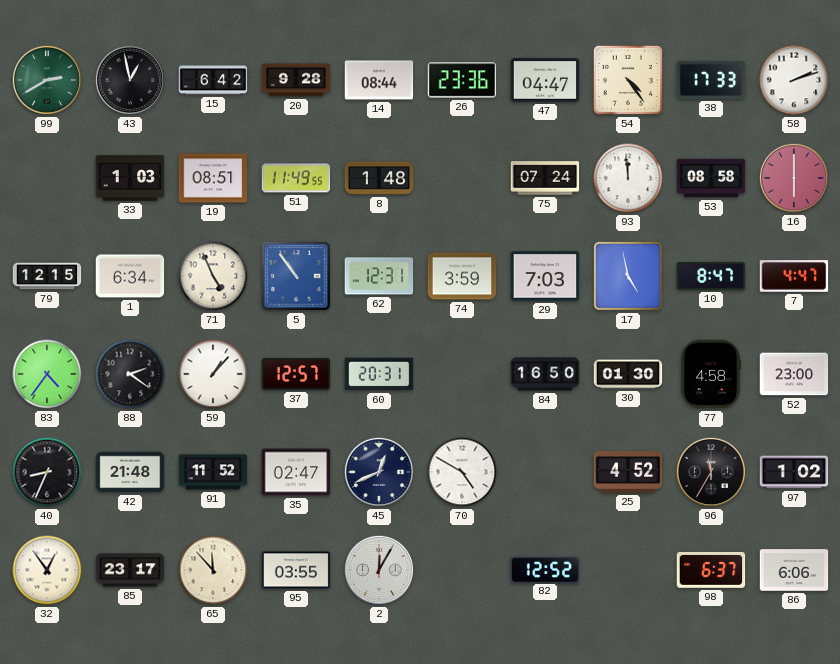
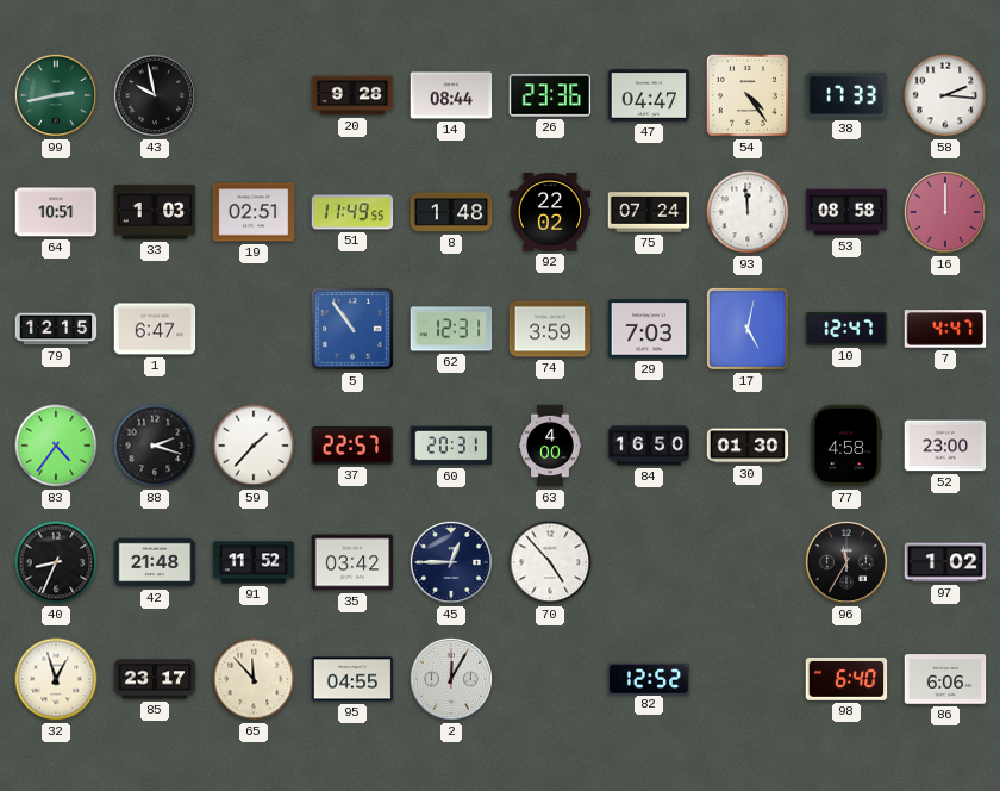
99: 2:40 -> 2:43
43: 12:58 -> 9:58
15: 6:42 -> none
58: 2:12 -> 2:16
64: none -> 10:51
19: 08:51 -> 02:51
92: none -> 22:02
16: 6:00 -> 12:00
1: 6:34 -> 6:47
71: 4:56 -> none
17: 4:58 -> 5:02
10: 8:47 -> 12:47
88: 2:21 -> 2:18
59: 1:07 -> 1:37
37: 12:57 -> 22:57
63: none -> 4:00
35: 02:47 -> 03:42
45: 12:41 -> 12:45
70: 4:50 -> 4:53
25: 4:52 -> none
32: 12:54 -> 12:57
95: 03:55 -> 04:55
98: 6:37 -> 6:40
